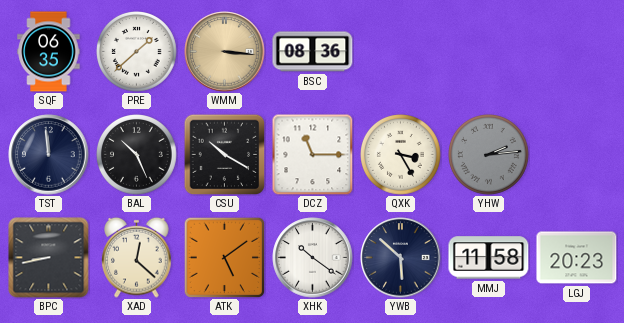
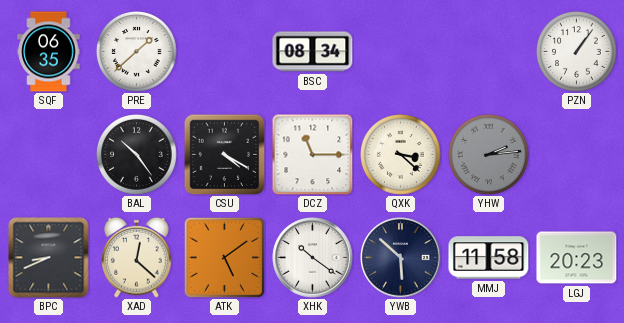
WMM: 3:16 -> none
BSC: 08:36 -> 08:34
PZN: none -> 1:06
TST: 11:59 -> none
BAL: 10:26 -> 10:24
CSU: 10:20 -> 4:20
QXK: 3:25 -> 3:22
BPC: 8:43 -> 8:41
